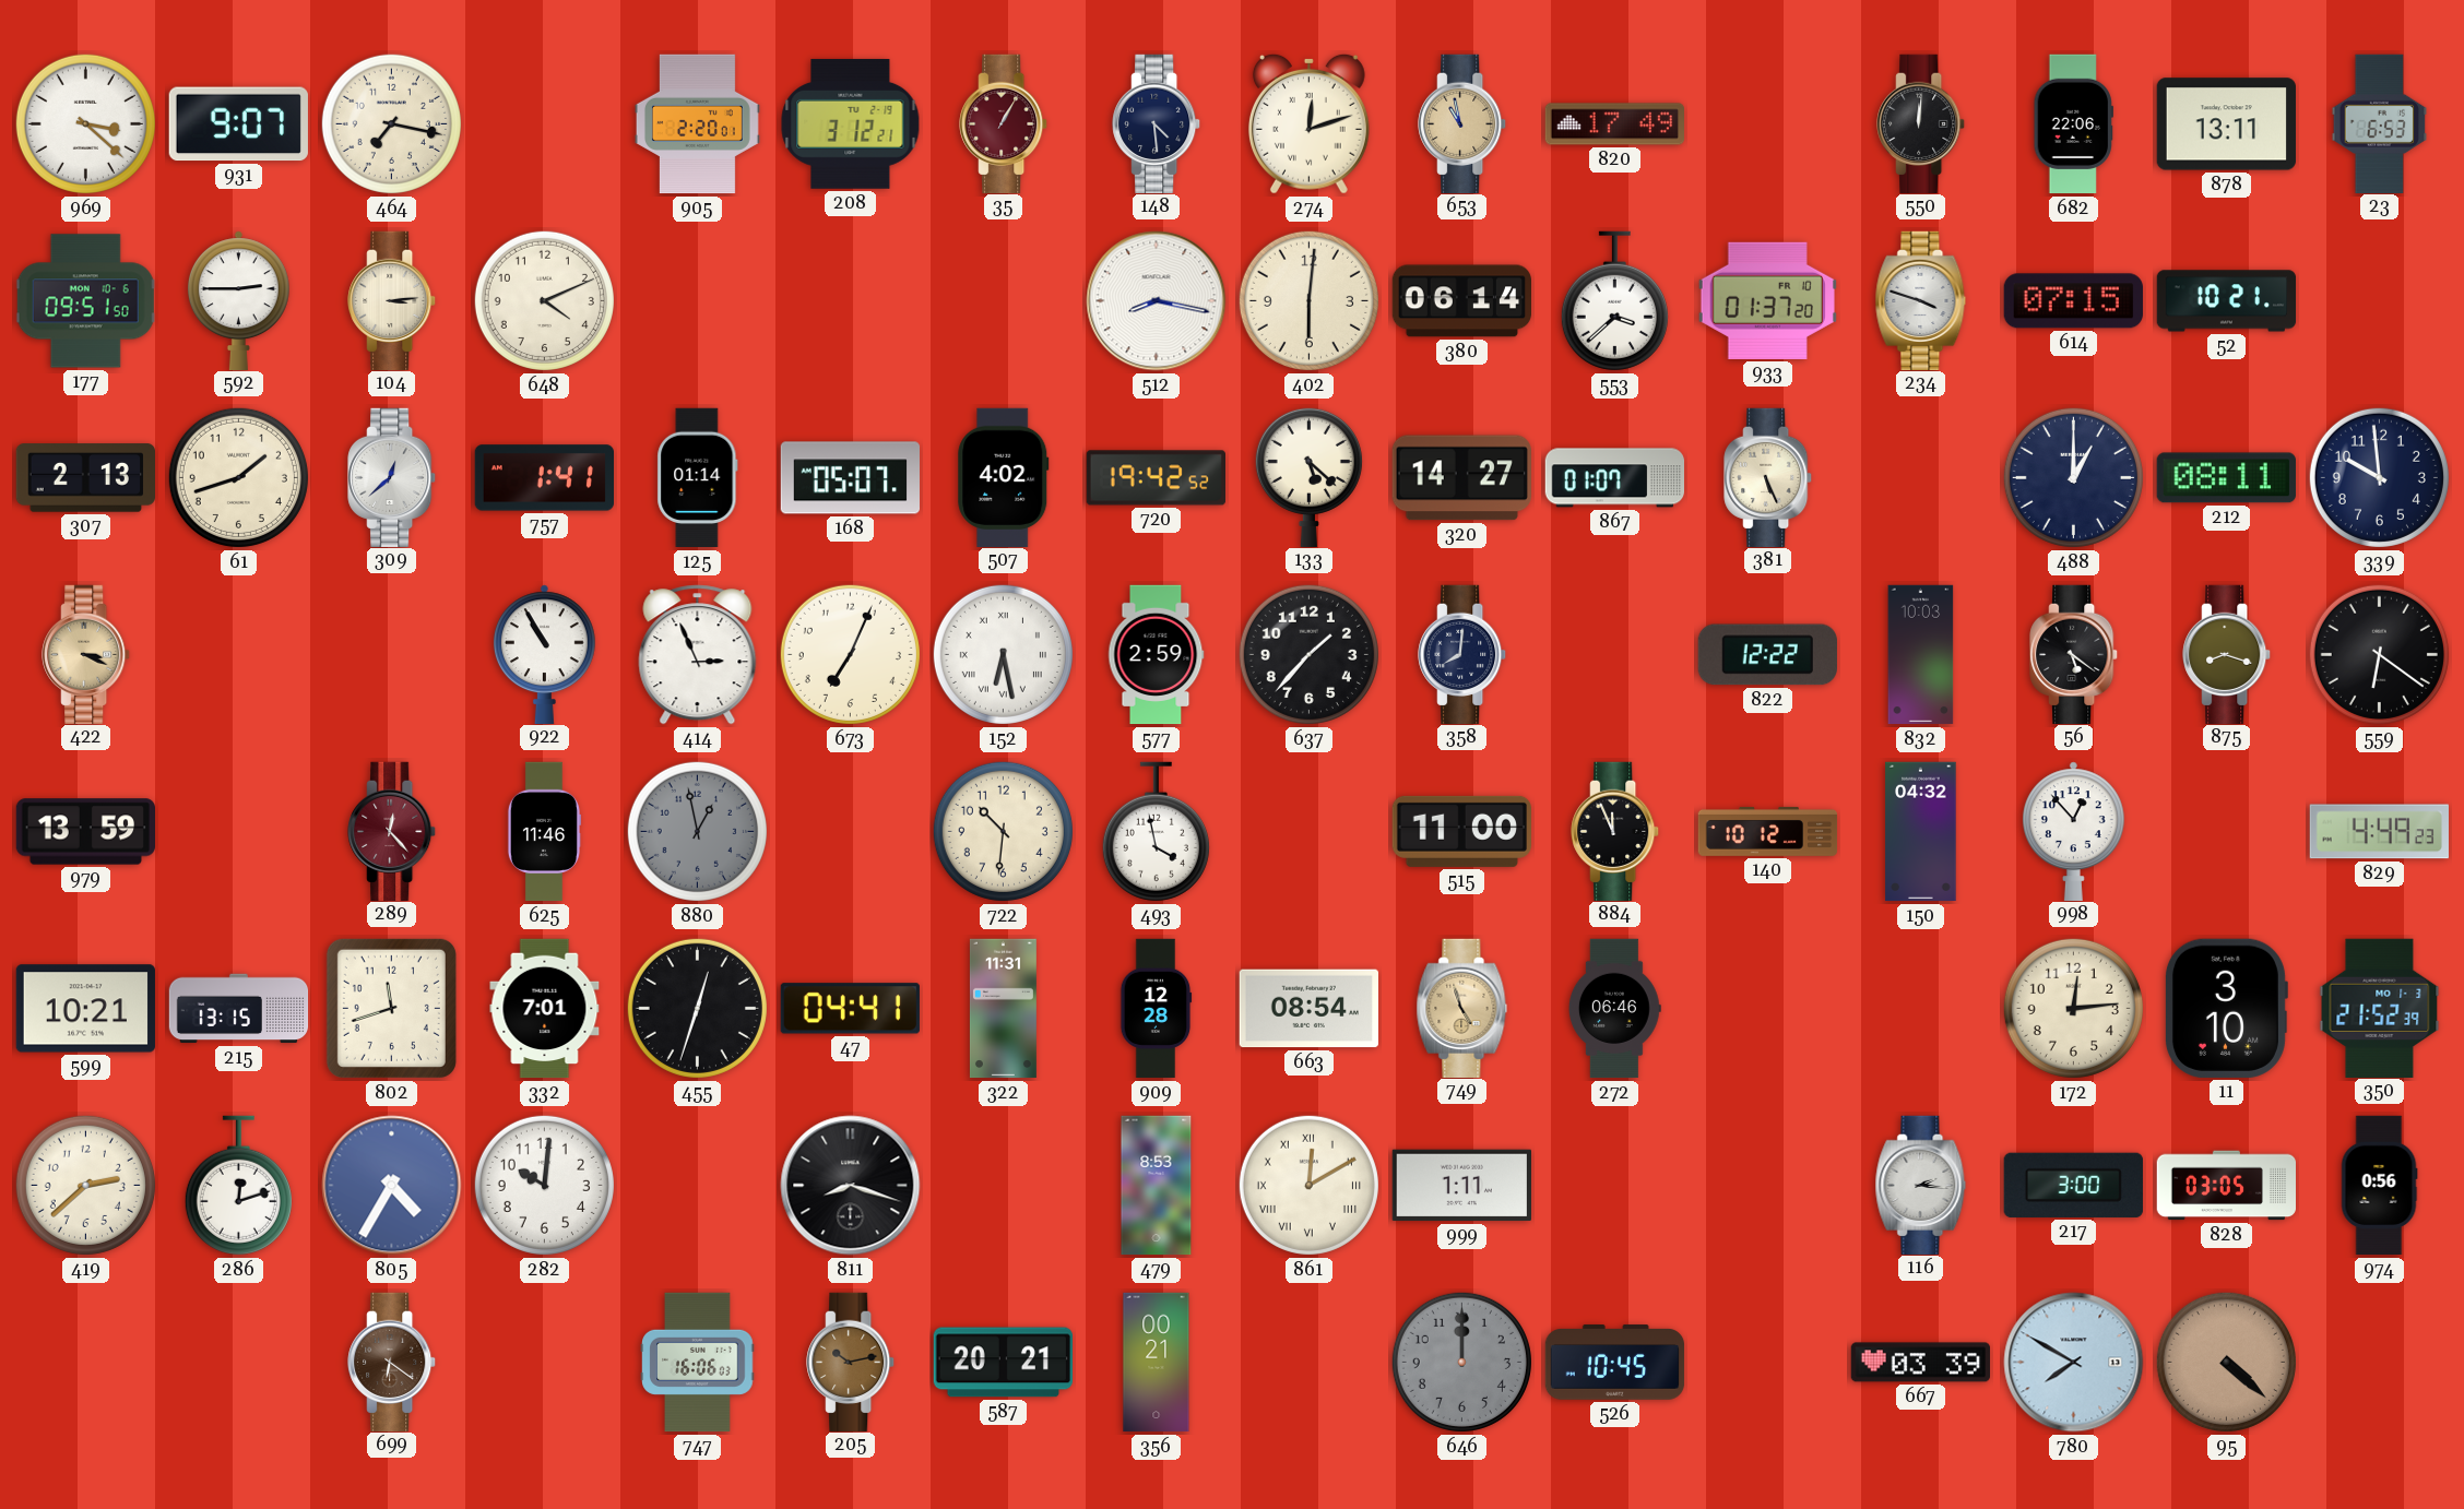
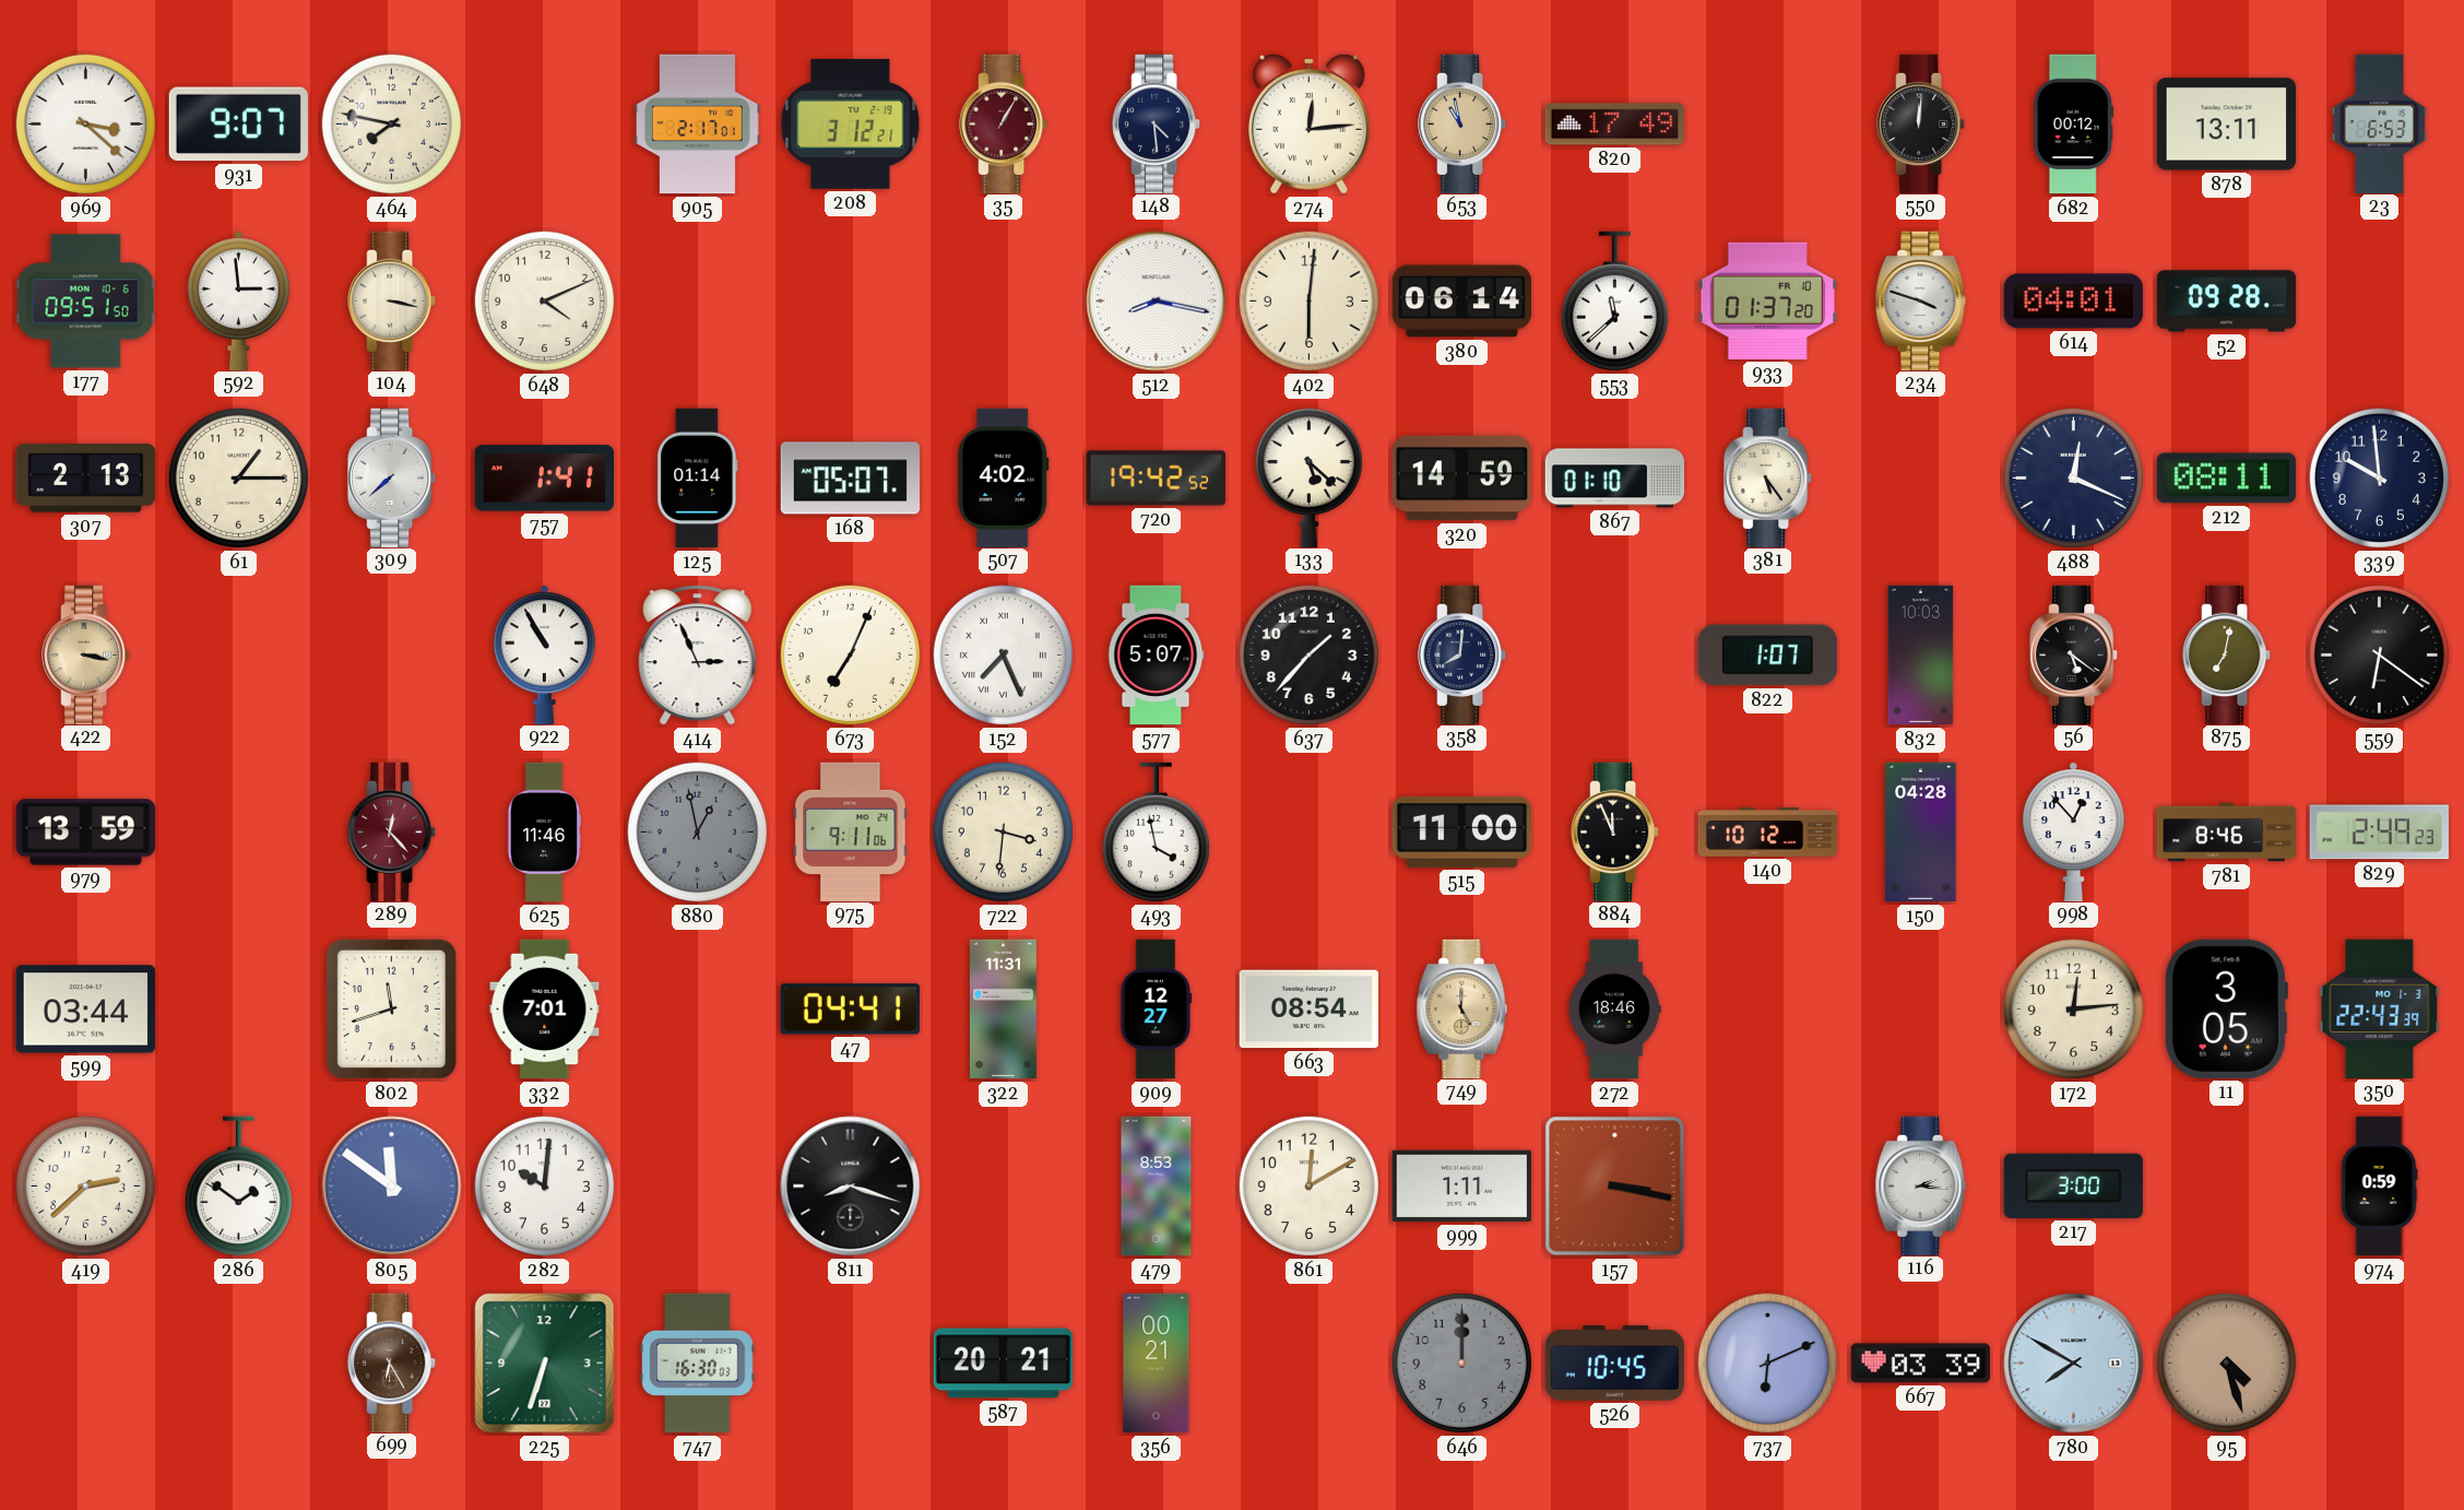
464: 7:17 -> 7:47
905: 2:20 -> 2:17
274: 12:12 -> 12:14
682: 22:06 -> 00:12
592: 2:45 -> 2:59
104: 3:14 -> 3:17
553: 3:38 -> 11:38
614: 07:15 -> 04:01
52: 10:21 -> 09:28
61: 1:42 -> 1:15
309: 12:38 -> 7:38
320: 14:27 -> 14:59
867: 01:07 -> 01:10
381: 5:26 -> 5:24
488: 1:00 -> 12:19
422: 3:19 -> 3:17
152: 6:28 -> 7:26
577: 2:59 -> 5:07
822: 12:22 -> 1:07
875: 8:18 -> 7:02
975: none -> 9:11
722: 10:31 -> 3:31
150: 04:32 -> 04:28
781: none -> 8:46
829: 4:49 -> 2:49
599: 10:21 -> 03:44
215: 13:15 -> none
455: 12:33 -> none
909: 12:28 -> 12:27
749: 4:57 -> 5:00
272: 06:46 -> 18:46
11: 3:10 -> 3:05
350: 21:52 -> 22:43
286: 12:12 -> 1:51
805: 4:35 -> 11:51
861 numerals: Roman -> Arabic
157: none -> 3:17
828: 03:05 -> none
974: 0:56 -> 0:59
699: 6:21 -> 6:25
225: none -> 6:33
747: 16:06 -> 16:30
205: 10:13 -> none
737: none -> 6:11
95: 4:22 -> 4:27
